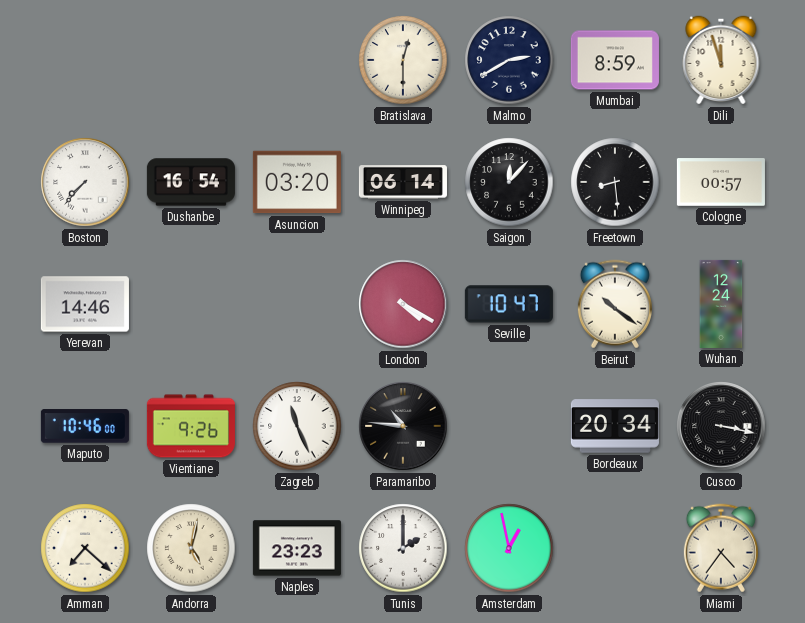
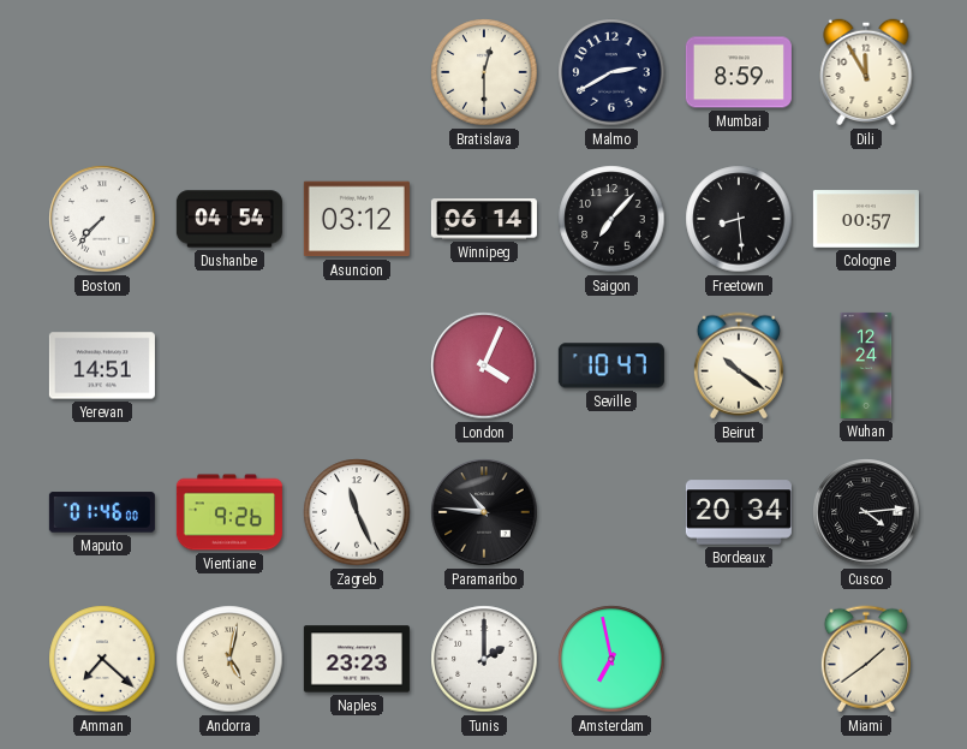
Dili: 11:57 -> 11:55
Dushanbe: 16:54 -> 04:54
Asuncion: 03:20 -> 03:12
Saigon: 12:07 -> 7:07
Yerevan: 14:46 -> 14:51
London: 4:20 -> 4:04
Maputo: 10:46 -> 01:46
Cusco: 3:17 -> 4:14
Amsterdam: 12:58 -> 6:58
Miami: 4:36 -> 1:39
